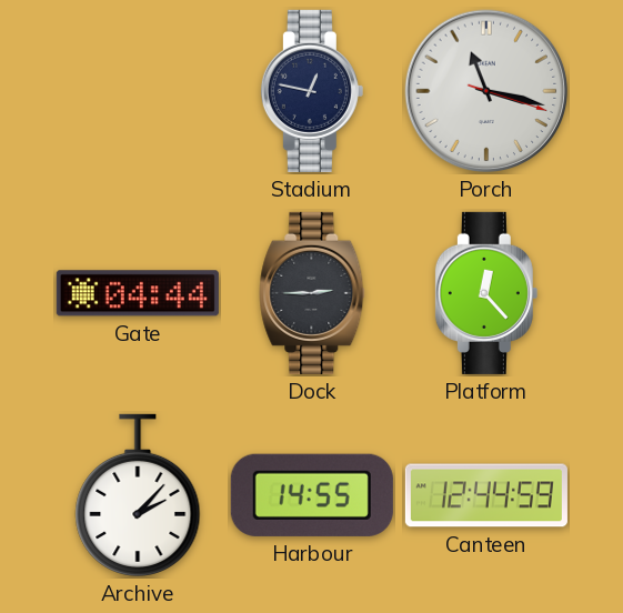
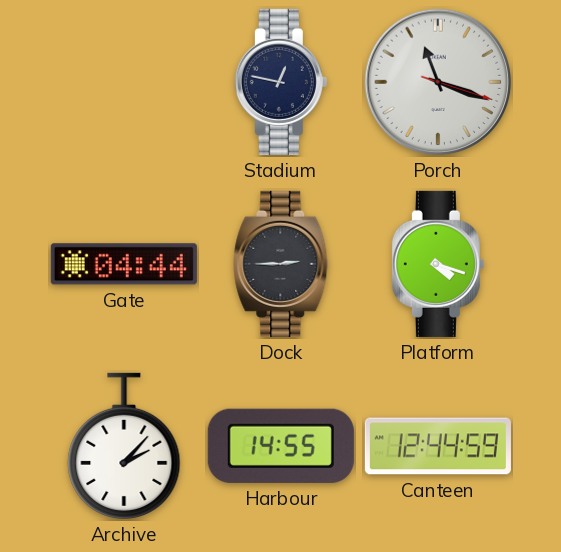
Porch: 11:17 -> 11:18
Platform: 12:23 -> 4:18
